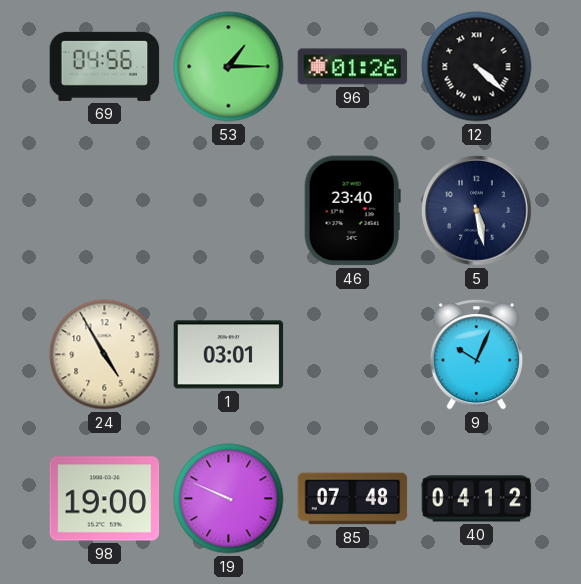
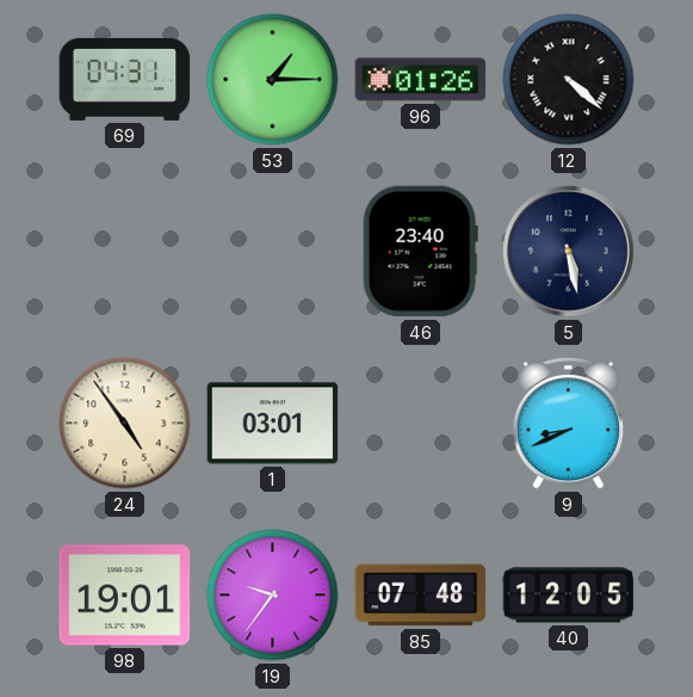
69: 04:56 -> 04:31
24: 4:55 -> 4:54
9: 10:04 -> 8:41
98: 19:00 -> 19:01
19: 9:49 -> 9:36
40: 04:12 -> 12:05
